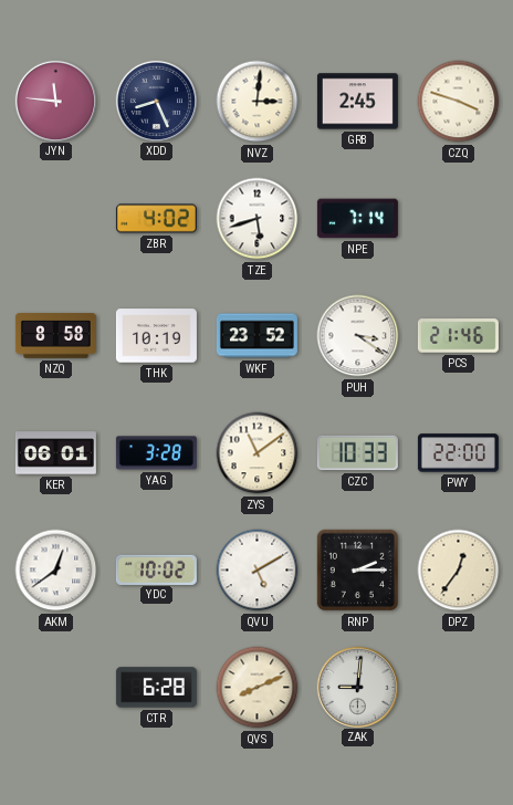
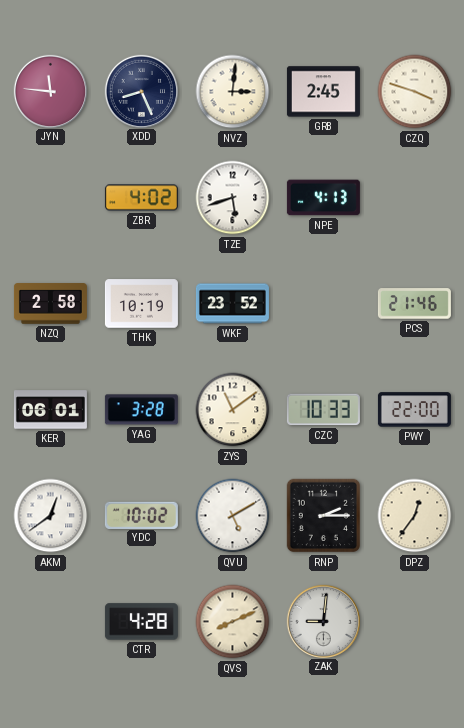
NPE: 7:14 -> 4:13
NZQ: 8:58 -> 2:58
PUH: 3:21 -> none
CTR: 6:28 -> 4:28
